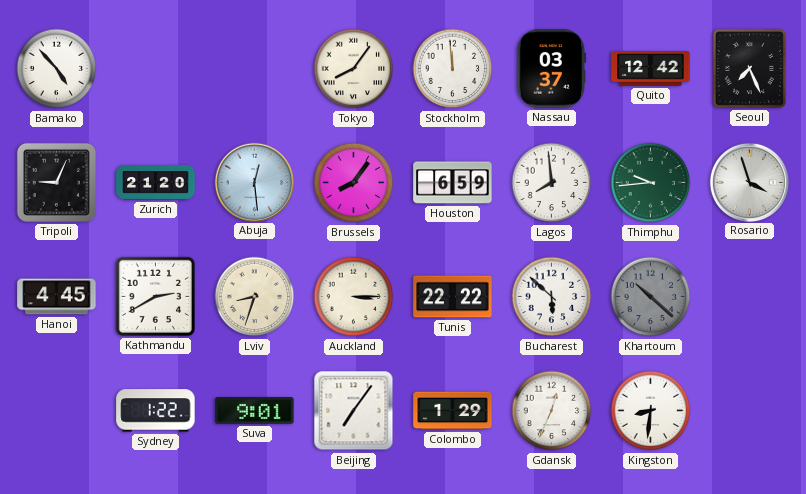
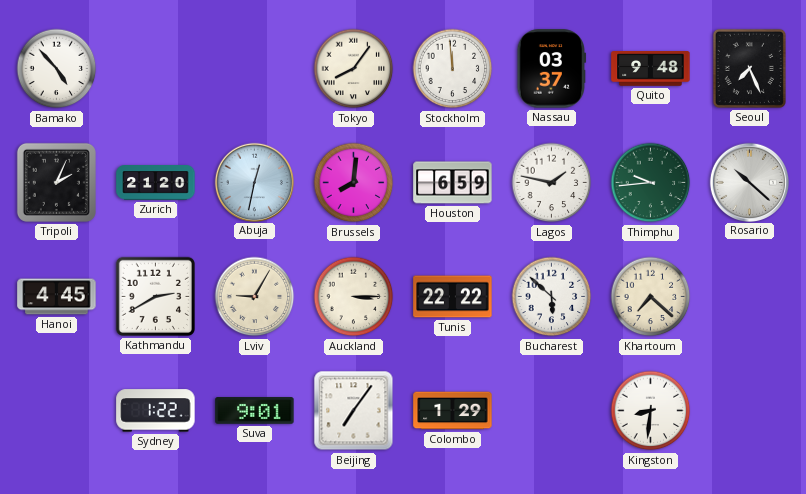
Quito: 12:42 -> 9:48
Tripoli: 9:04 -> 2:04
Abuja: 12:29 -> 12:32
Brussels: 8:06 -> 8:01
Lagos: 7:59 -> 1:47
Rosario: 3:57 -> 10:22
Lviv: 8:33 -> 9:05
Khartoum: 10:22 -> 7:22
Khartoum dial: grey -> cream
Gdansk: 12:34 -> none
